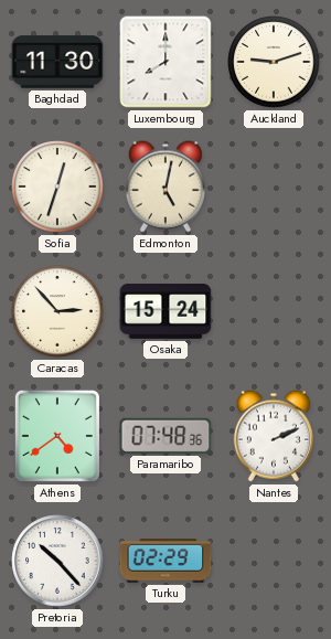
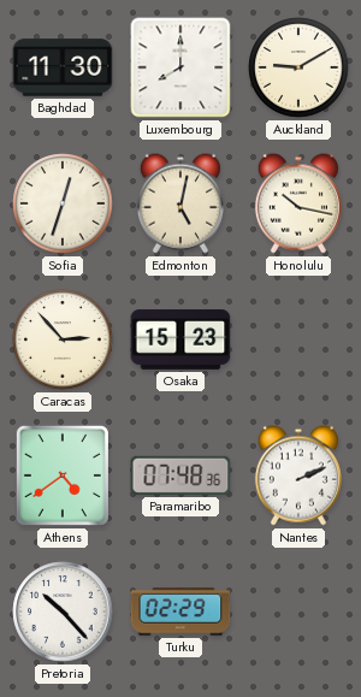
Auckland: 9:12 -> 9:10
Honolulu: none -> 10:17
Osaka: 15:24 -> 15:23
